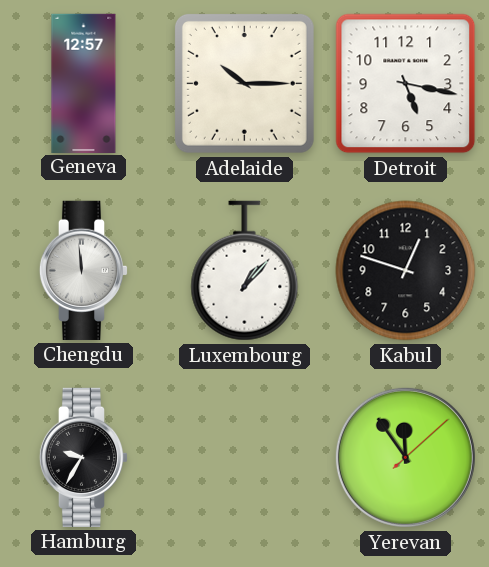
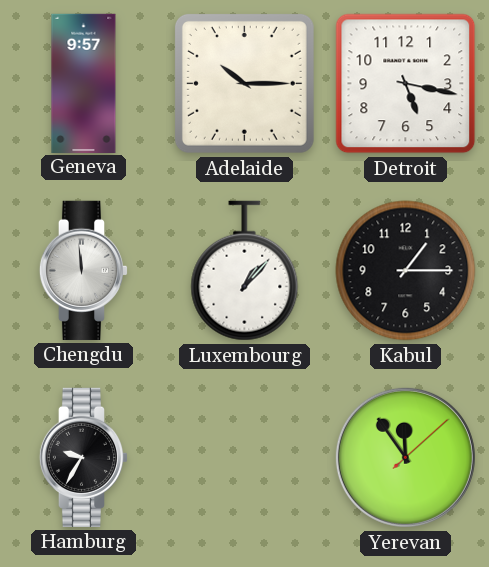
Geneva: 12:57 -> 9:57
Kabul: 12:48 -> 1:15
